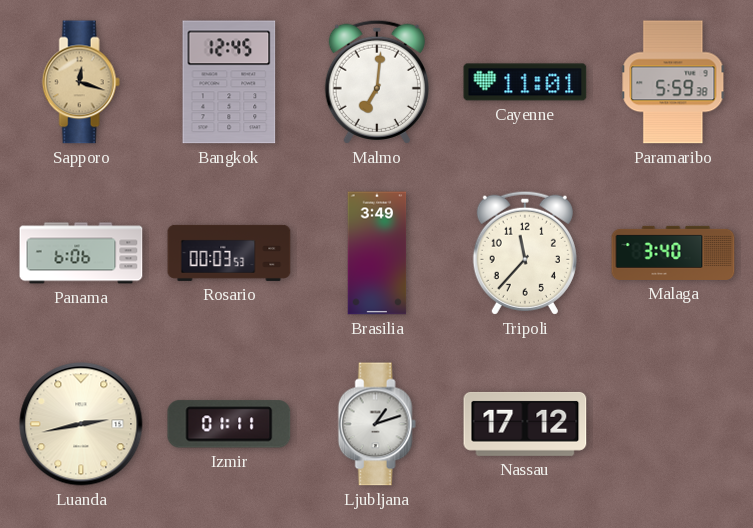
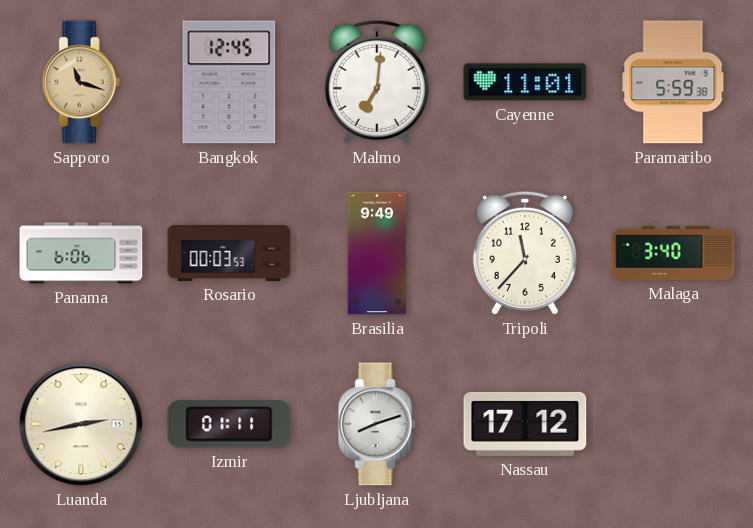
Sapporo: 12:18 -> 11:18
Brasilia: 3:49 -> 9:49
Ljubljana: 1:12 -> 8:12
